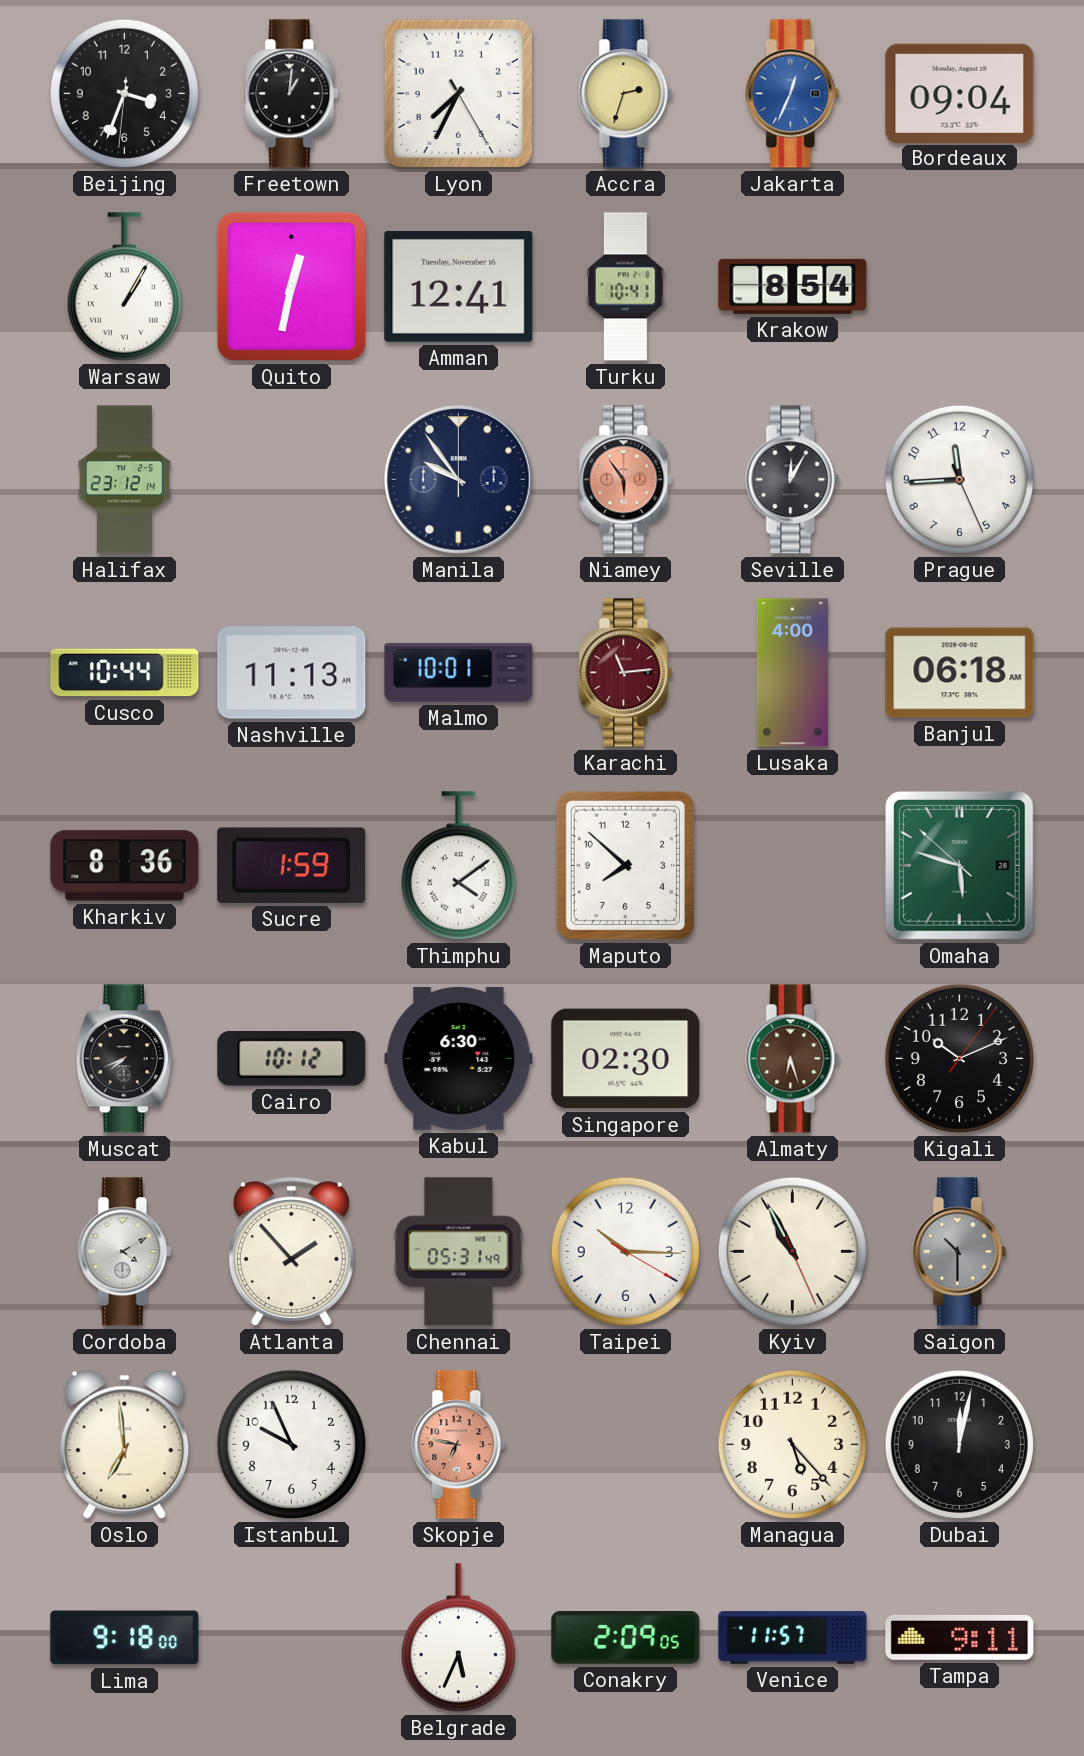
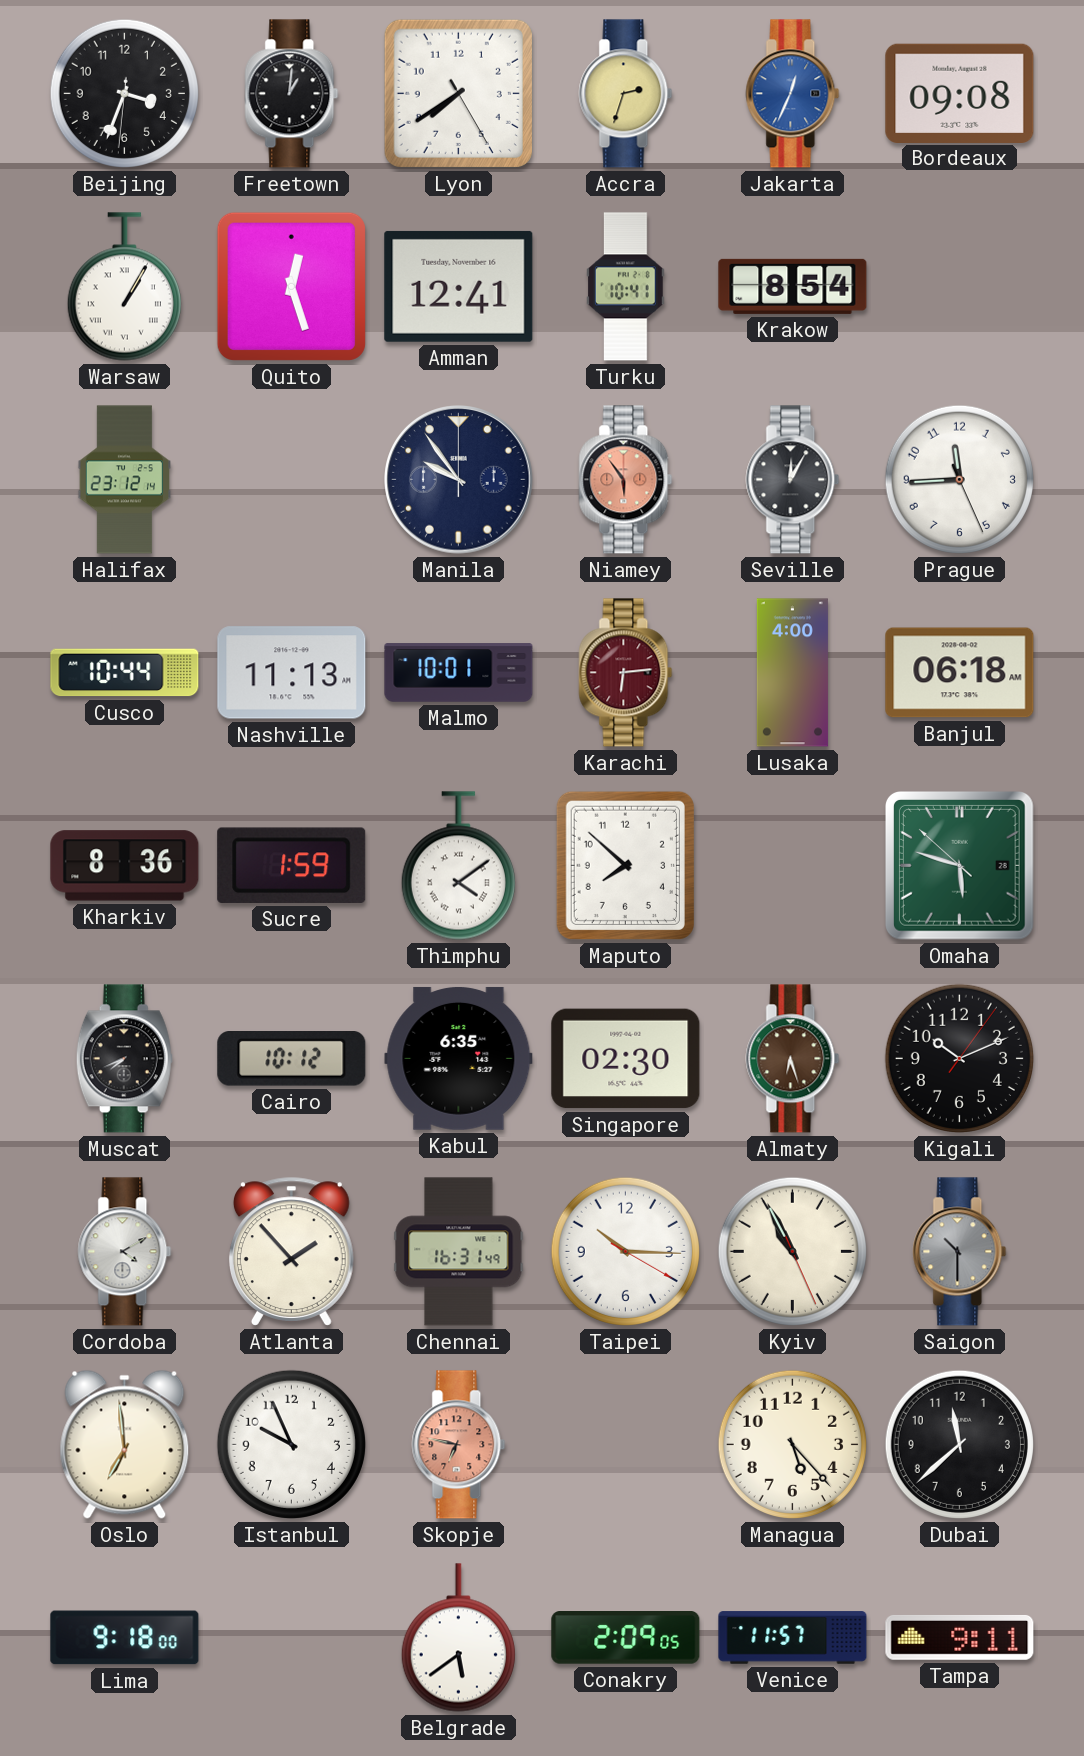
Lyon: 7:34 -> 7:39
Bordeaux: 09:04 -> 09:08
Quito: 12:32 -> 12:27
Karachi: 11:14 -> 6:14
Kabul: 6:30 -> 6:35
Chennai: 05:31 -> 16:31
Dubai: 12:02 -> 11:38
Belgrade: 5:34 -> 5:39
